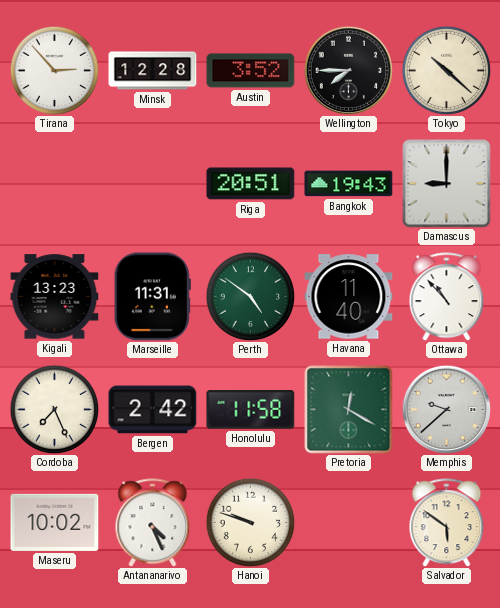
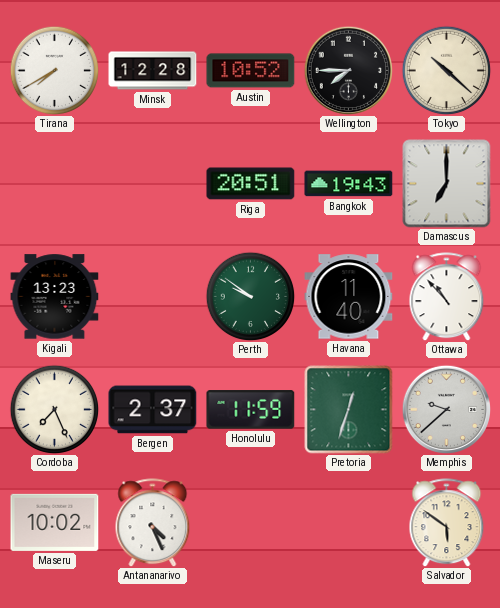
Tirana: 2:53 -> 7:40
Austin: 3:52 -> 10:52
Damascus: 9:00 -> 7:00
Marseille: 11:31 -> none
Perth: 4:51 -> 9:51
Bergen: 2:42 -> 2:37
Honolulu: 11:58 -> 11:59
Pretoria: 12:20 -> 12:33
Hanoi: 9:48 -> none
